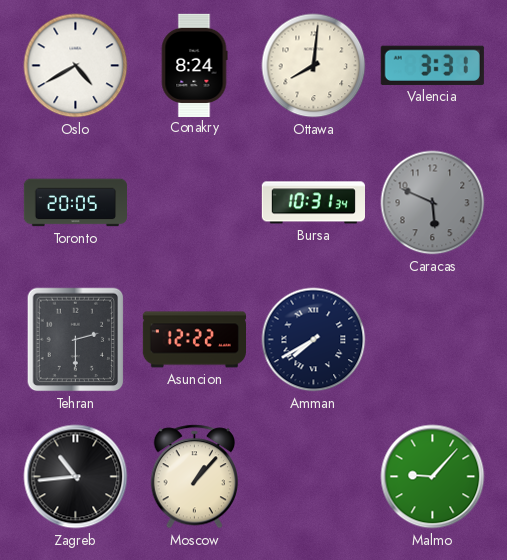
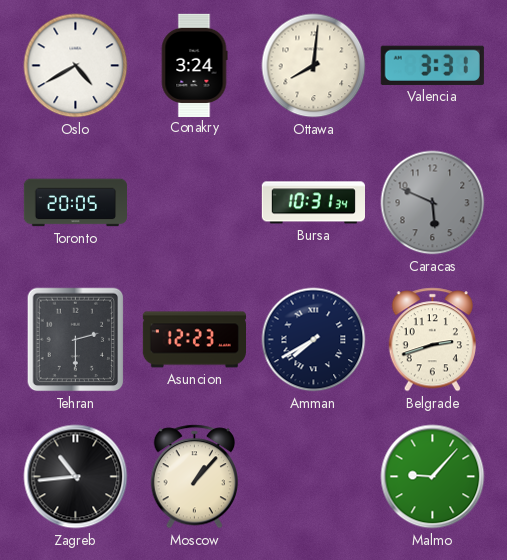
Conakry: 8:24 -> 3:24
Asuncion: 12:22 -> 12:23
Belgrade: none -> 2:42
